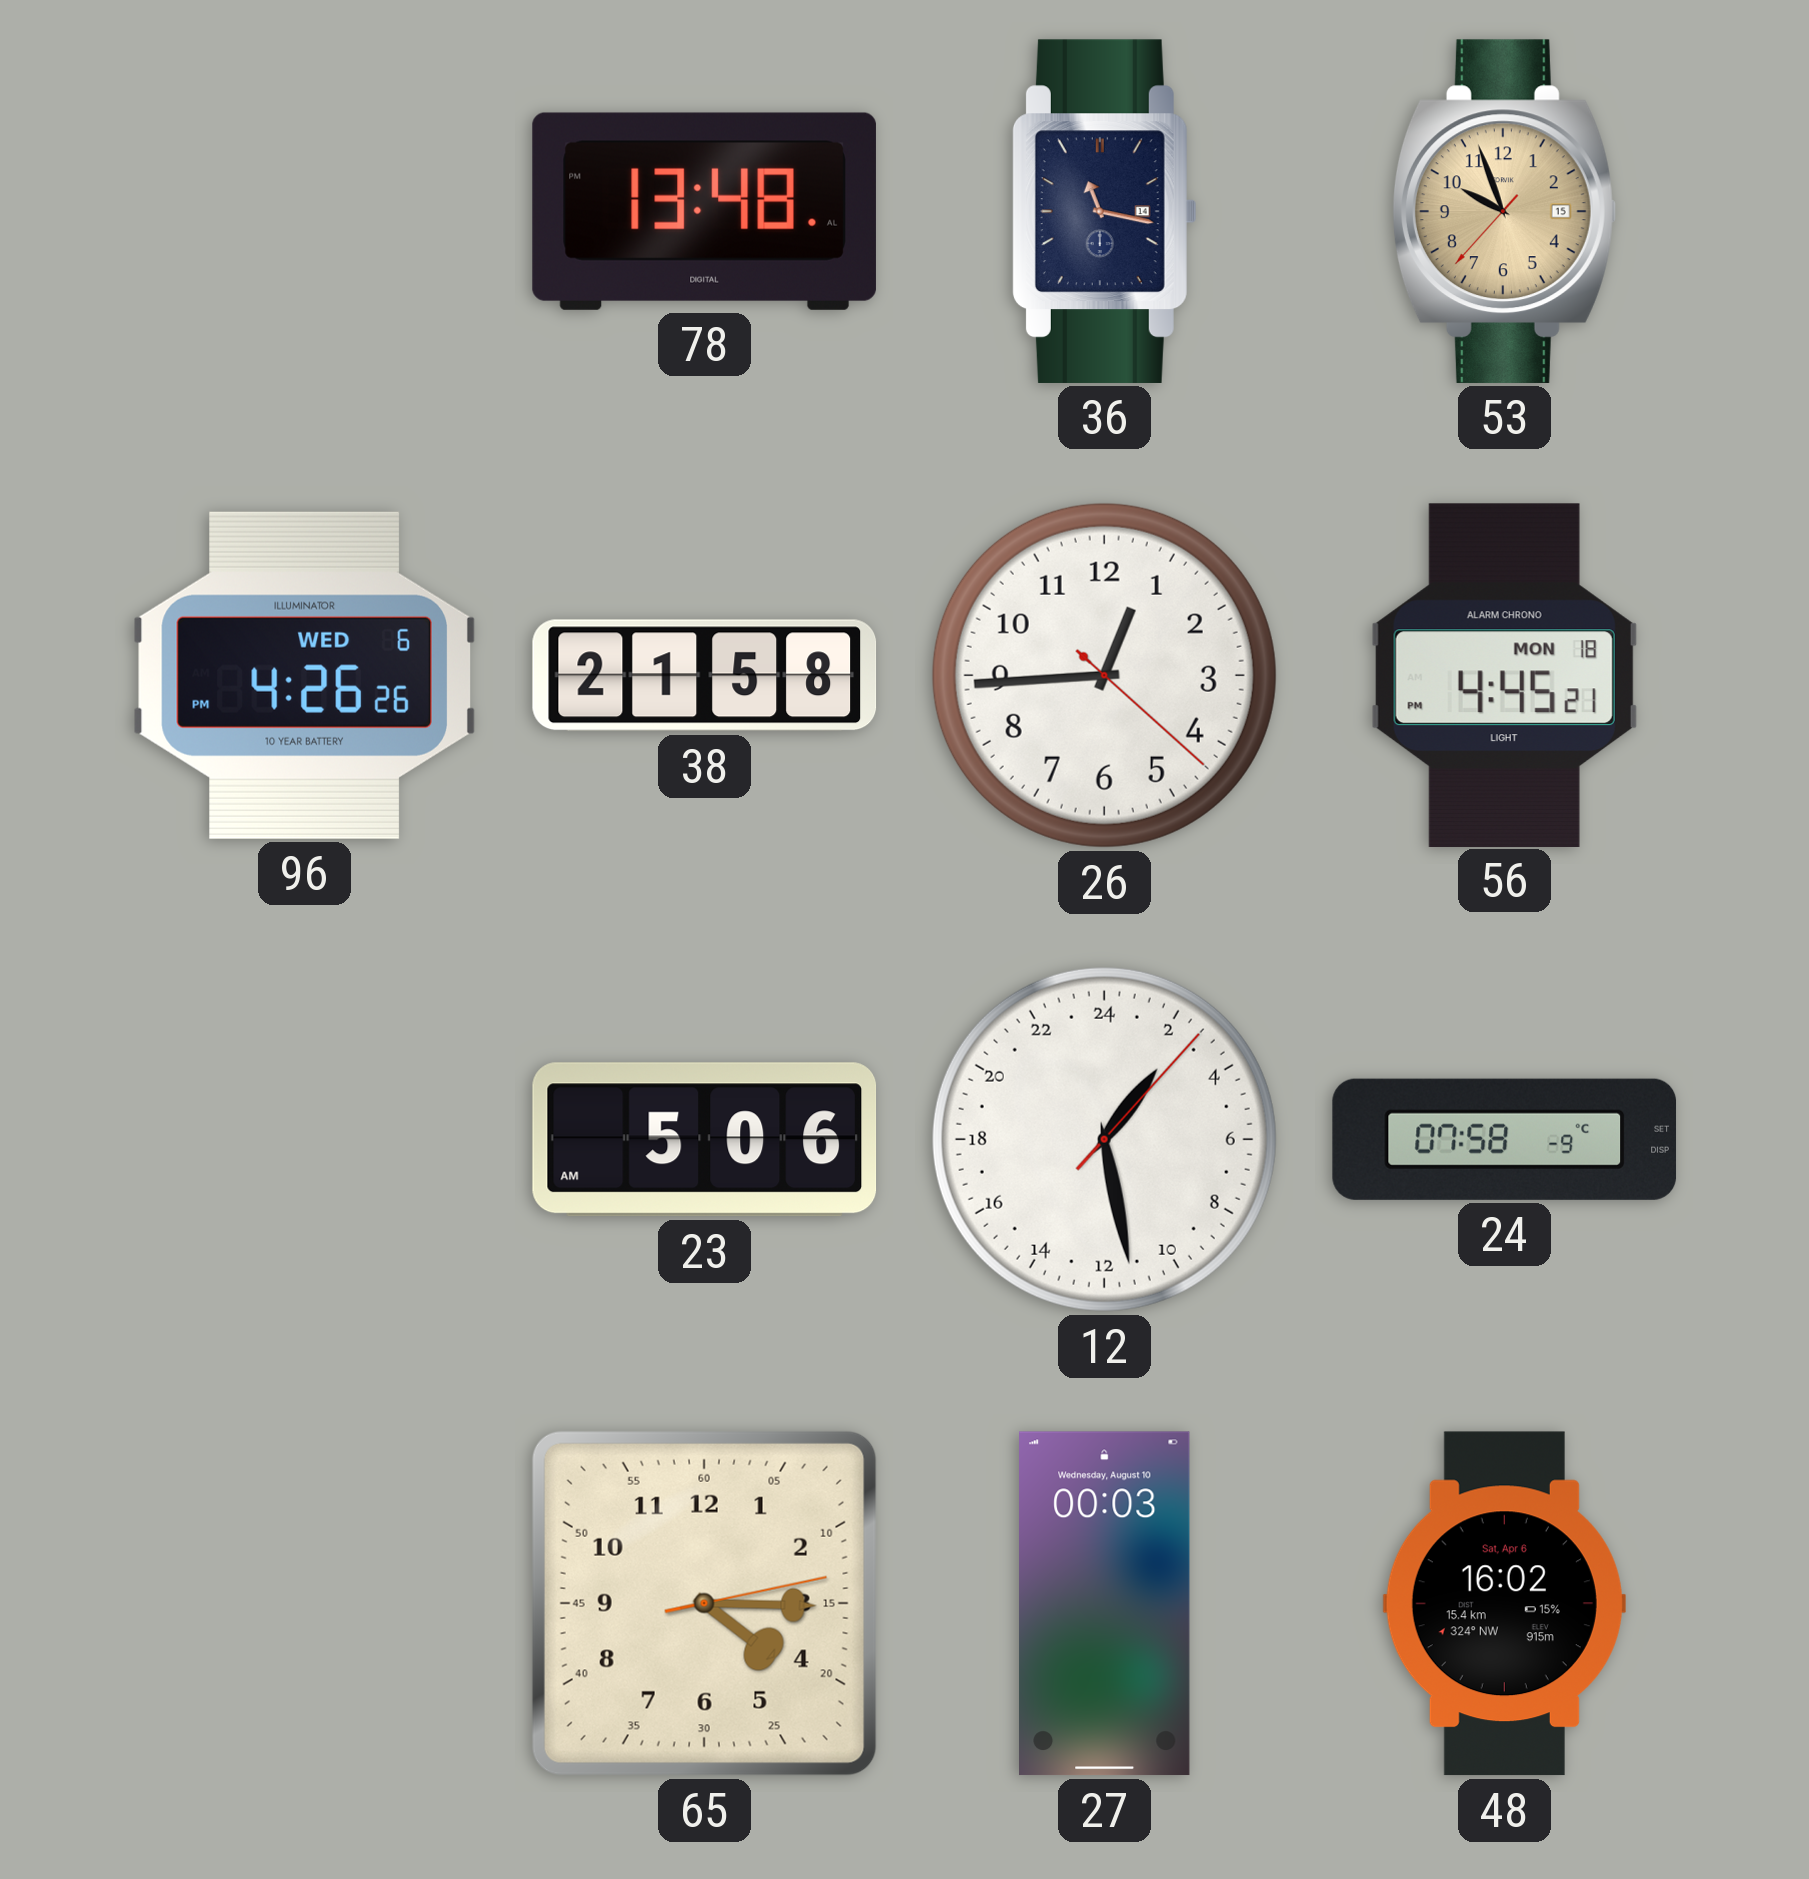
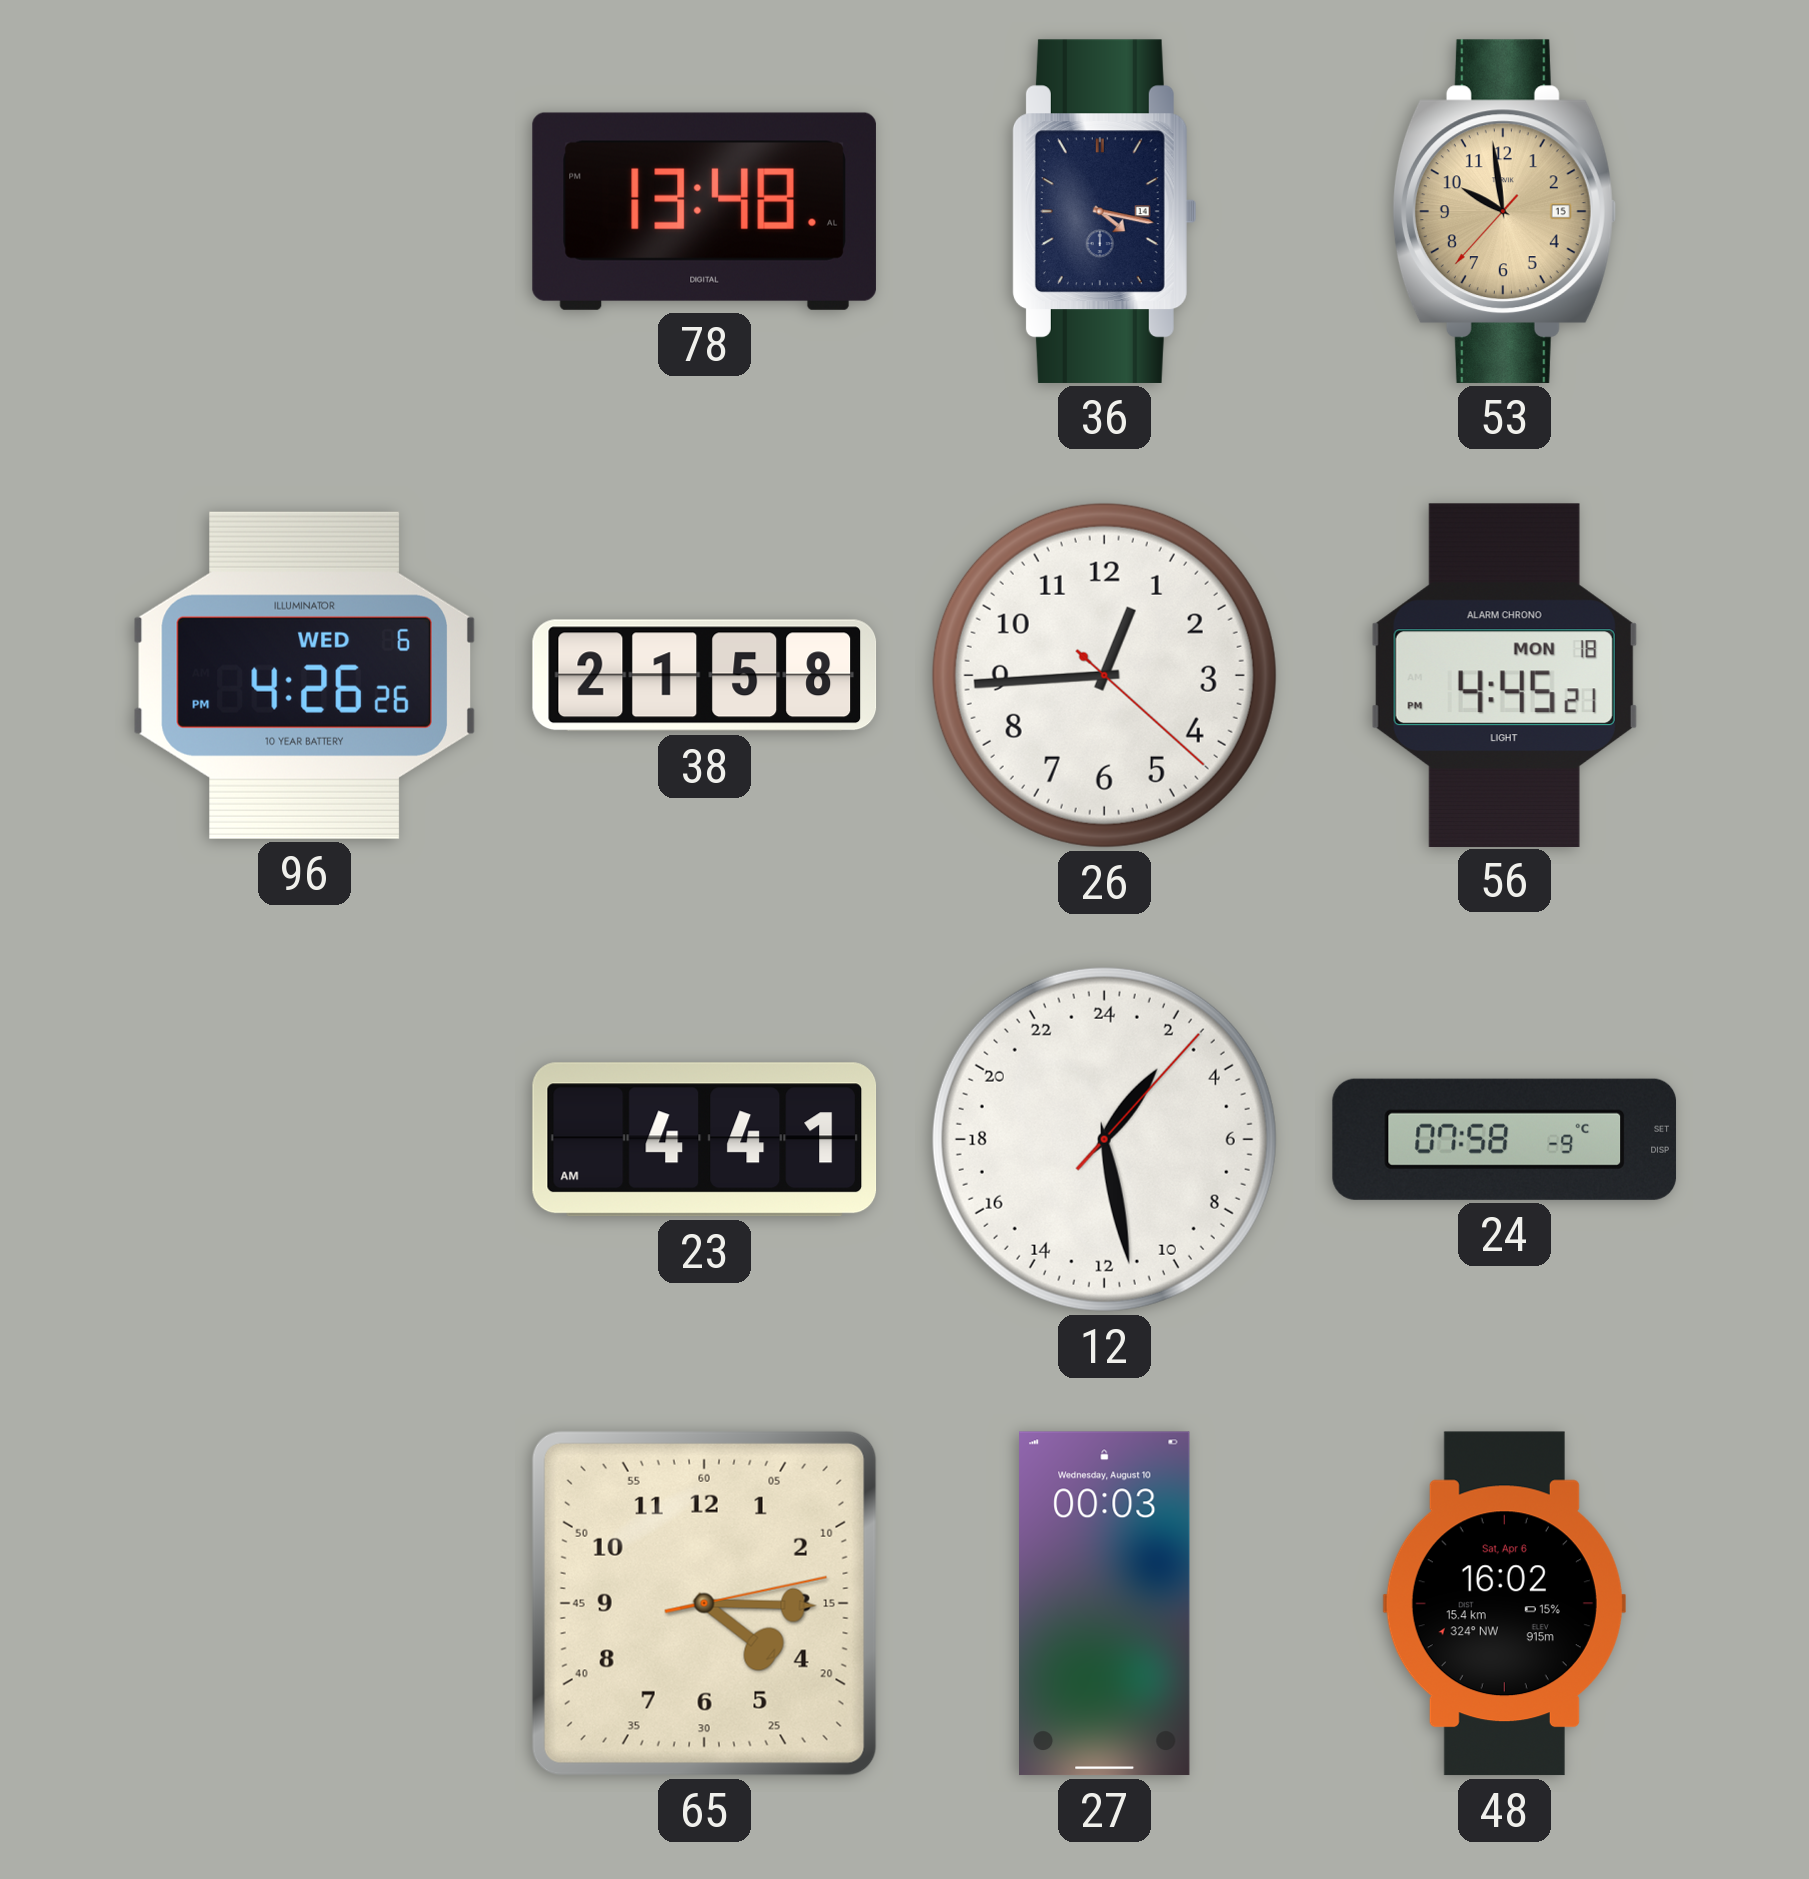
36: 11:17 -> 4:17
53: 9:56 -> 9:58
23: 5:06 -> 4:41
